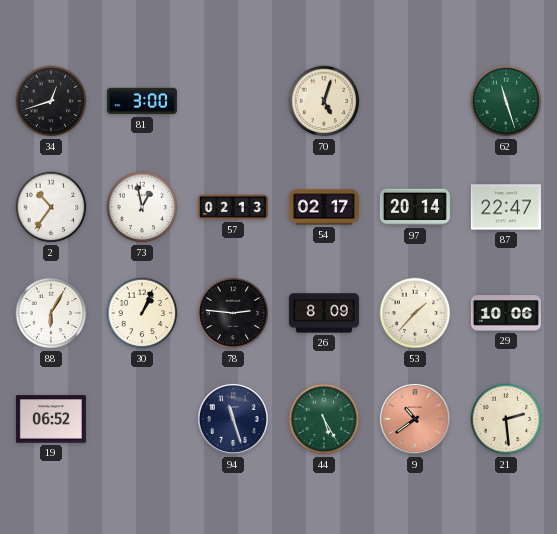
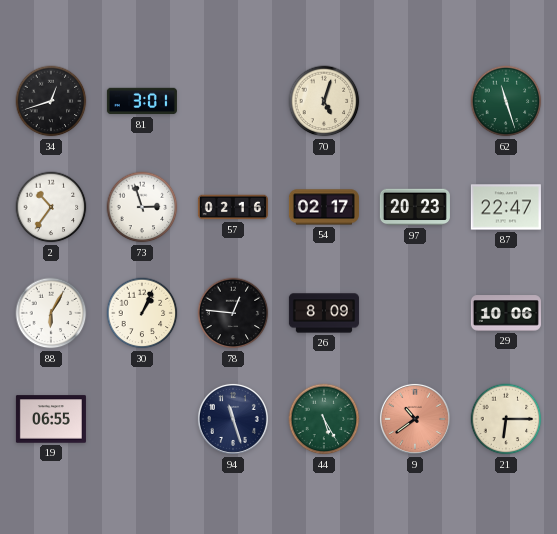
81: 3:00 -> 3:01
73: 12:58 -> 2:57
57: 02:13 -> 02:16
97: 20:14 -> 20:23
78: 2:46 -> 12:46
53: 1:37 -> none
19: 06:52 -> 06:55
21: 2:29 -> 6:15
